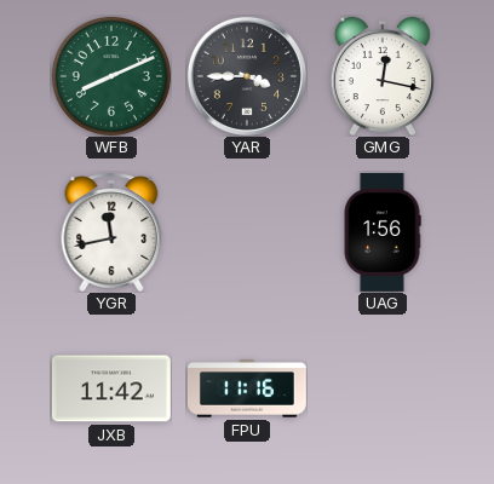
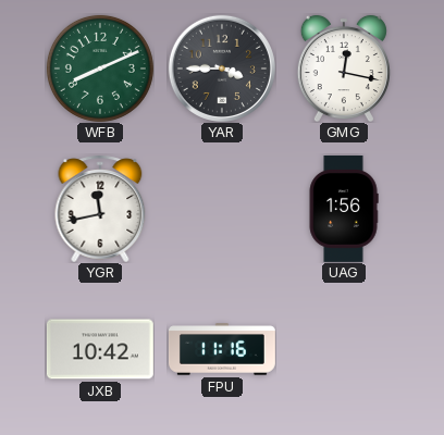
JXB: 11:42 -> 10:42
